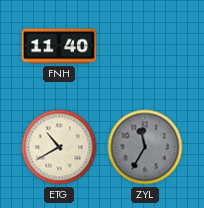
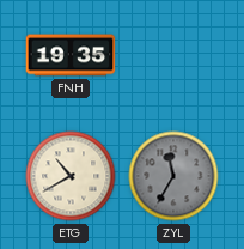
FNH: 11:40 -> 19:35
